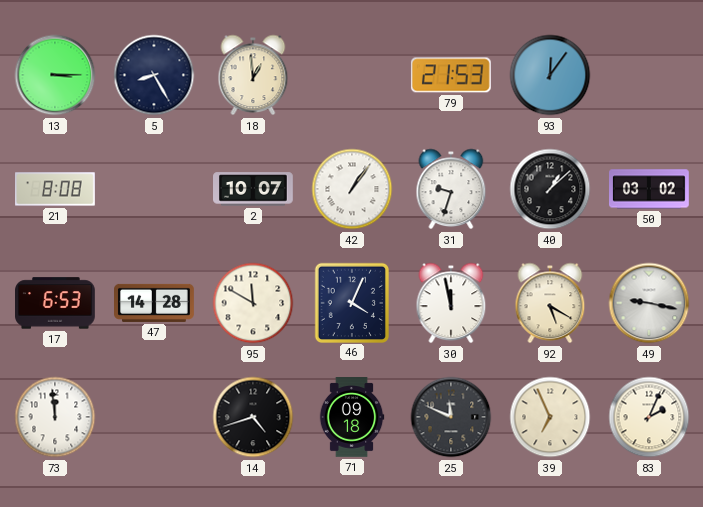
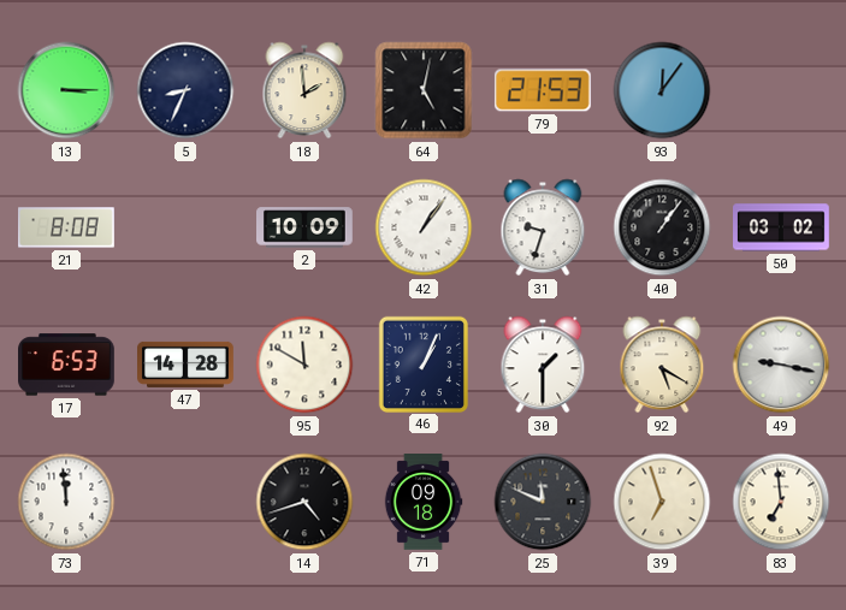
5: 8:25 -> 8:34
18: 12:59 -> 1:59
64: none -> 5:02
2: 10:07 -> 10:09
40: 1:08 -> 1:06
46: 4:04 -> 1:04
30: 11:58 -> 1:30
39: 6:56 -> 6:57
83: 2:04 -> 6:59
